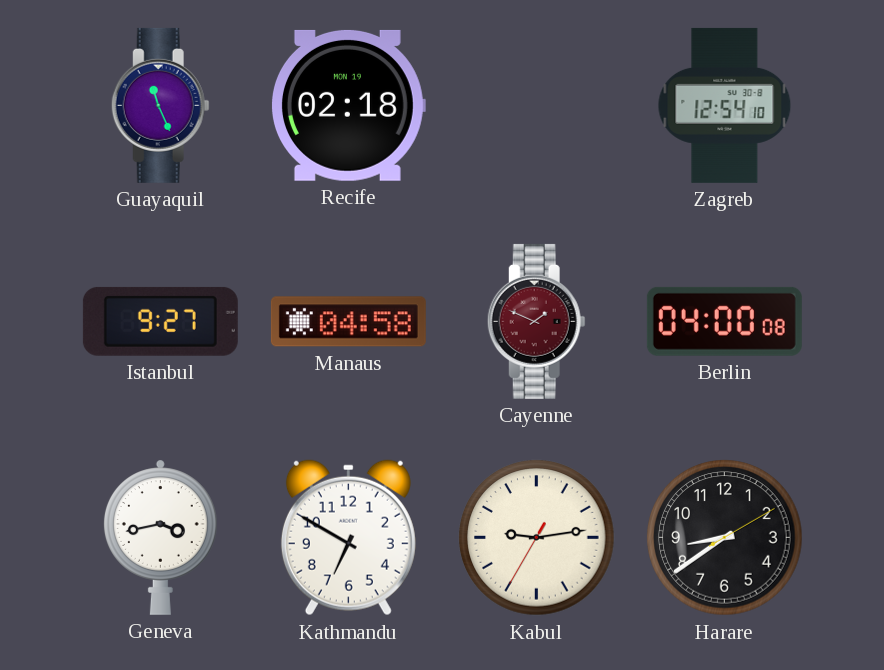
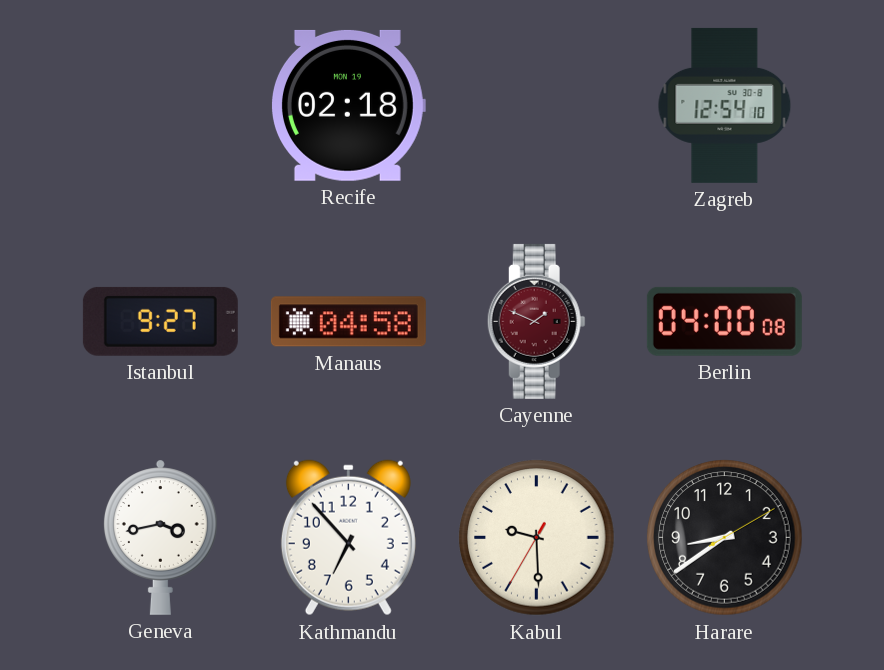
Guayaquil: 11:26 -> none
Kathmandu: 6:50 -> 6:53
Kabul: 9:13 -> 9:29
